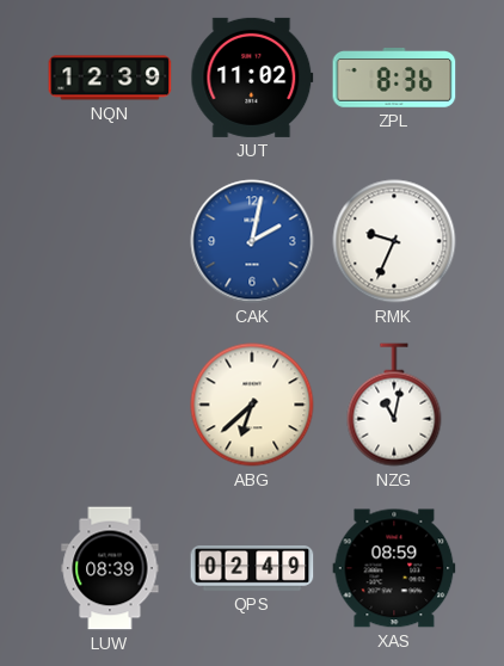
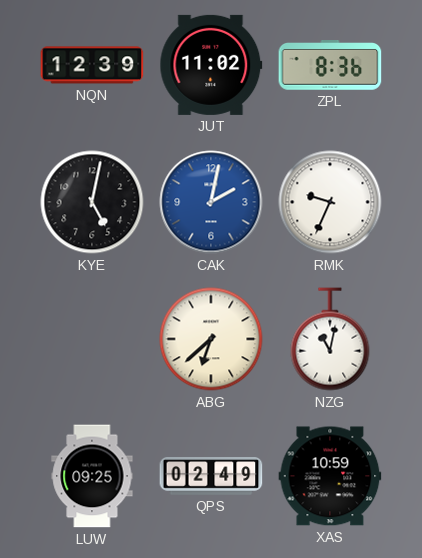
KYE: none -> 5:02
LUW: 08:39 -> 09:25
XAS: 08:59 -> 10:59
